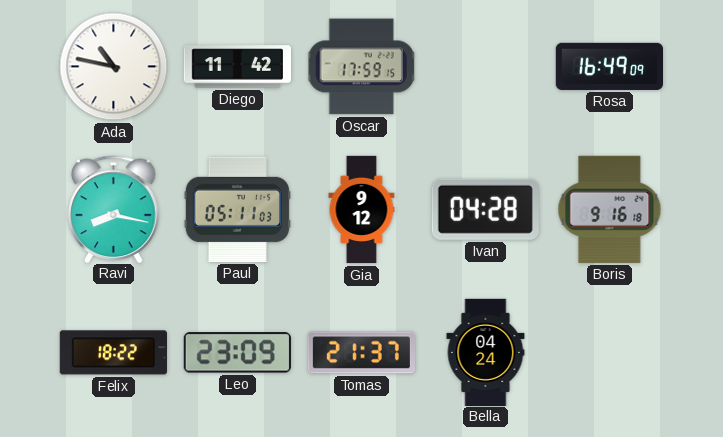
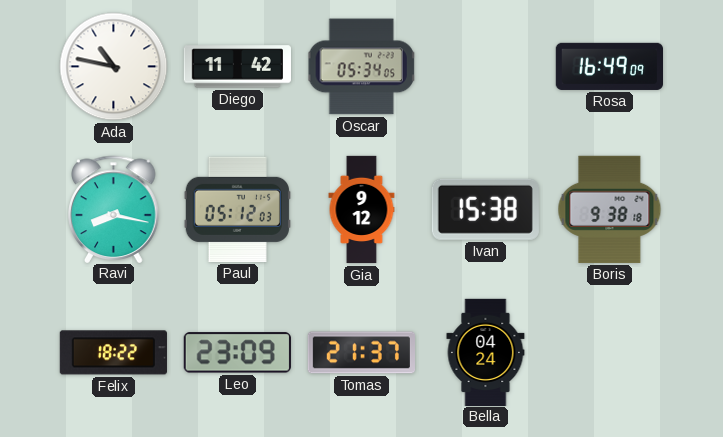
Oscar: 17:59 -> 05:34
Paul: 05:11 -> 05:12
Ivan: 04:28 -> 15:38
Boris: 9:16 -> 9:38
